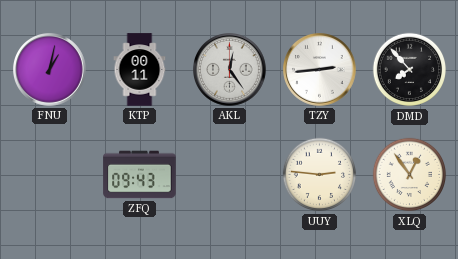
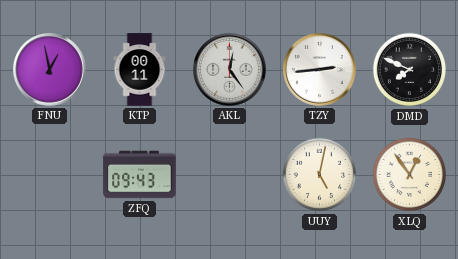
FNU: 1:02 -> 12:58
DMD: 7:53 -> 7:49
UUY: 2:46 -> 5:02
